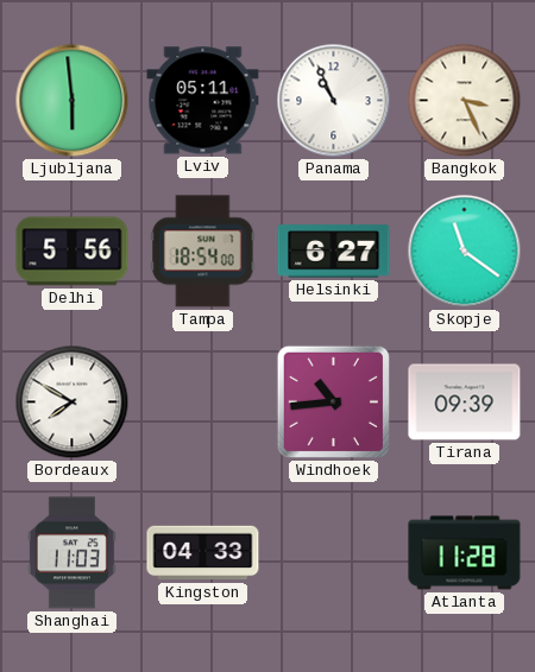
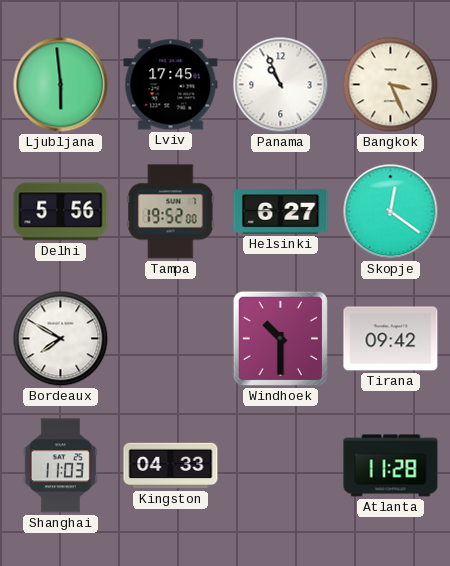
Lviv: 05:11 -> 17:45
Tampa: 18:54 -> 19:52
Skopje: 11:21 -> 12:21
Windhoek: 10:44 -> 10:30
Tirana: 09:39 -> 09:42
